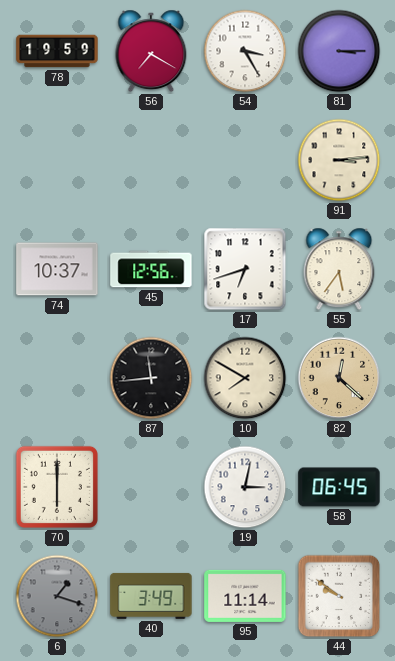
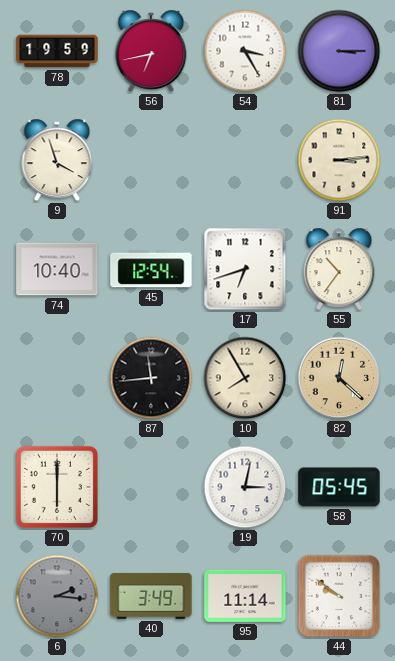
56: 7:20 -> 6:43
9: none -> 3:57
74: 10:37 -> 10:40
45: 12:56 -> 12:54
55: 5:36 -> 10:36
10: 7:50 -> 7:55
58: 06:45 -> 05:45
6: 1:18 -> 2:16
